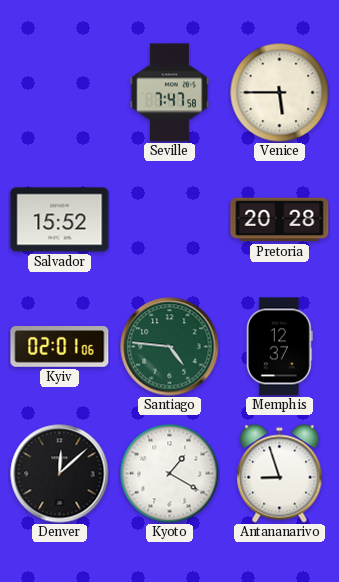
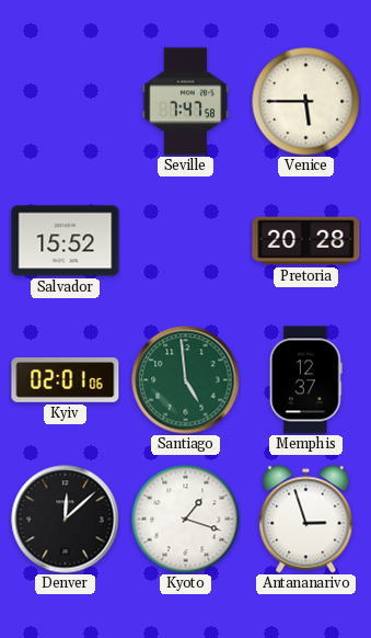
Santiago: 4:46 -> 4:59
Kyoto: 1:20 -> 1:18
Antananarivo: 8:57 -> 2:57
